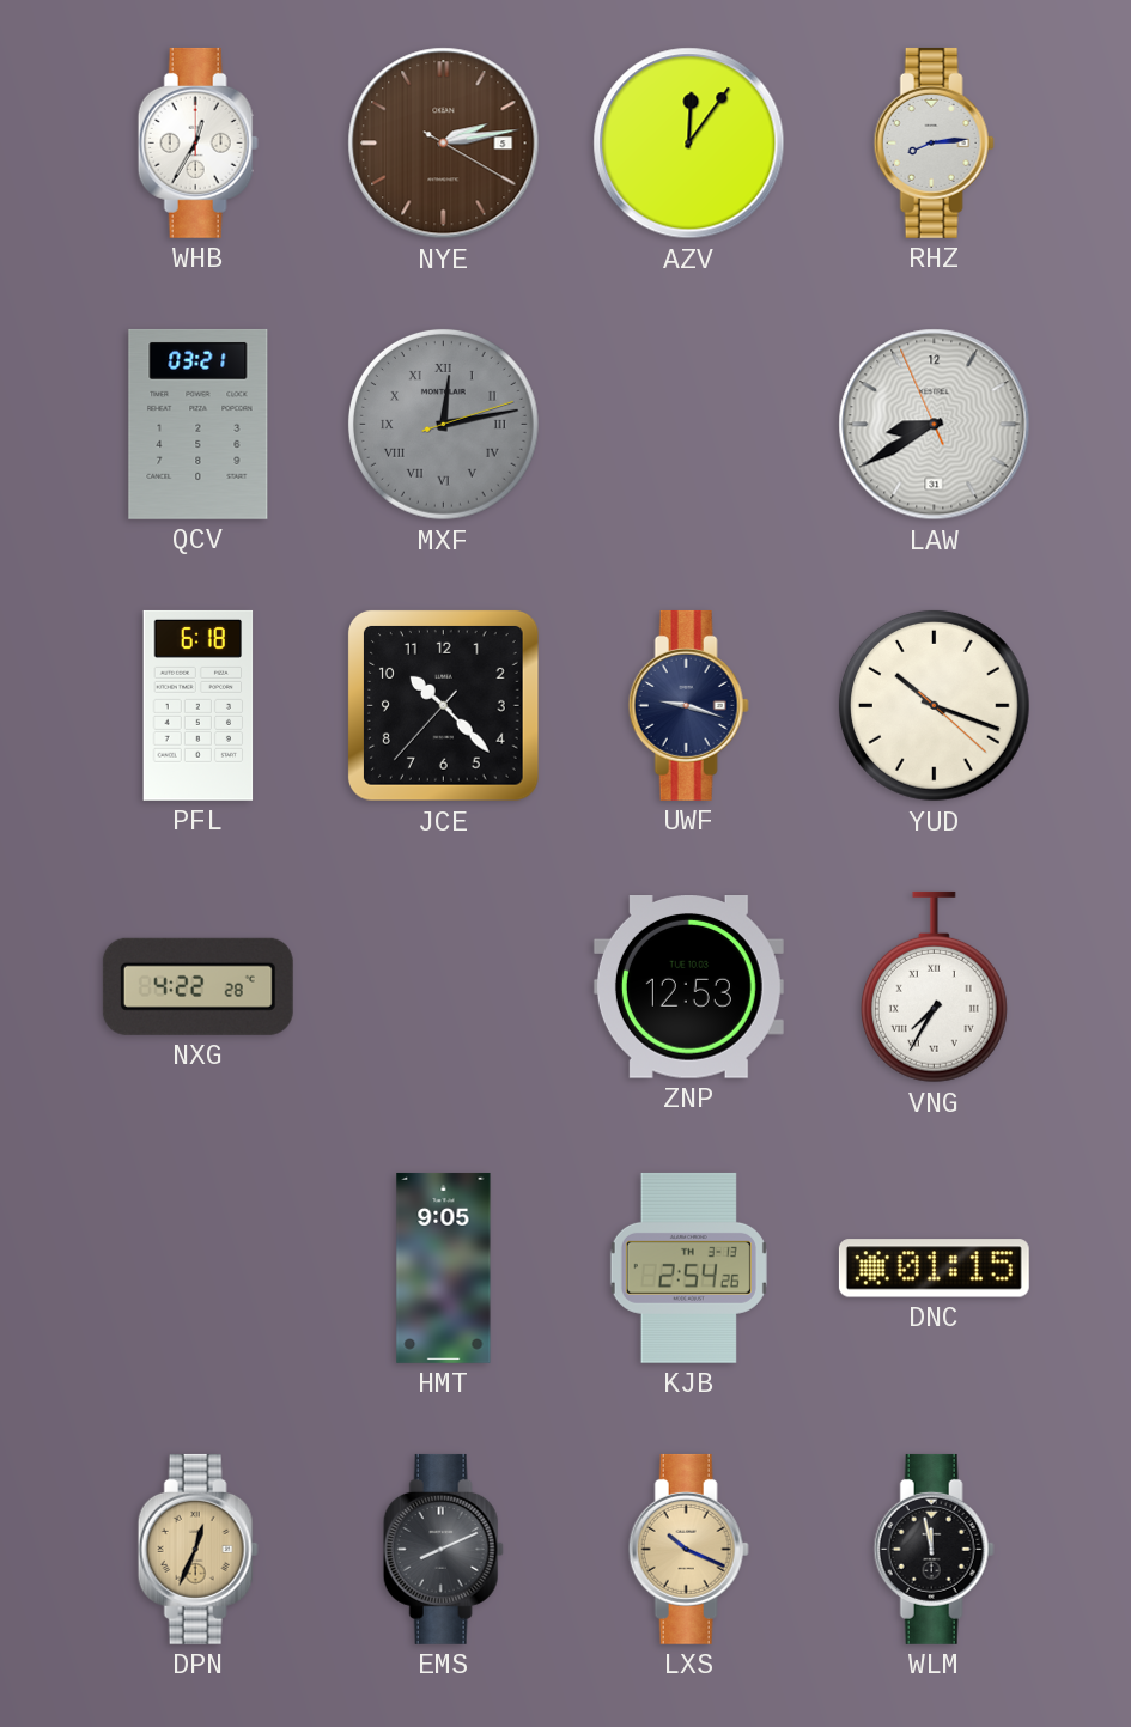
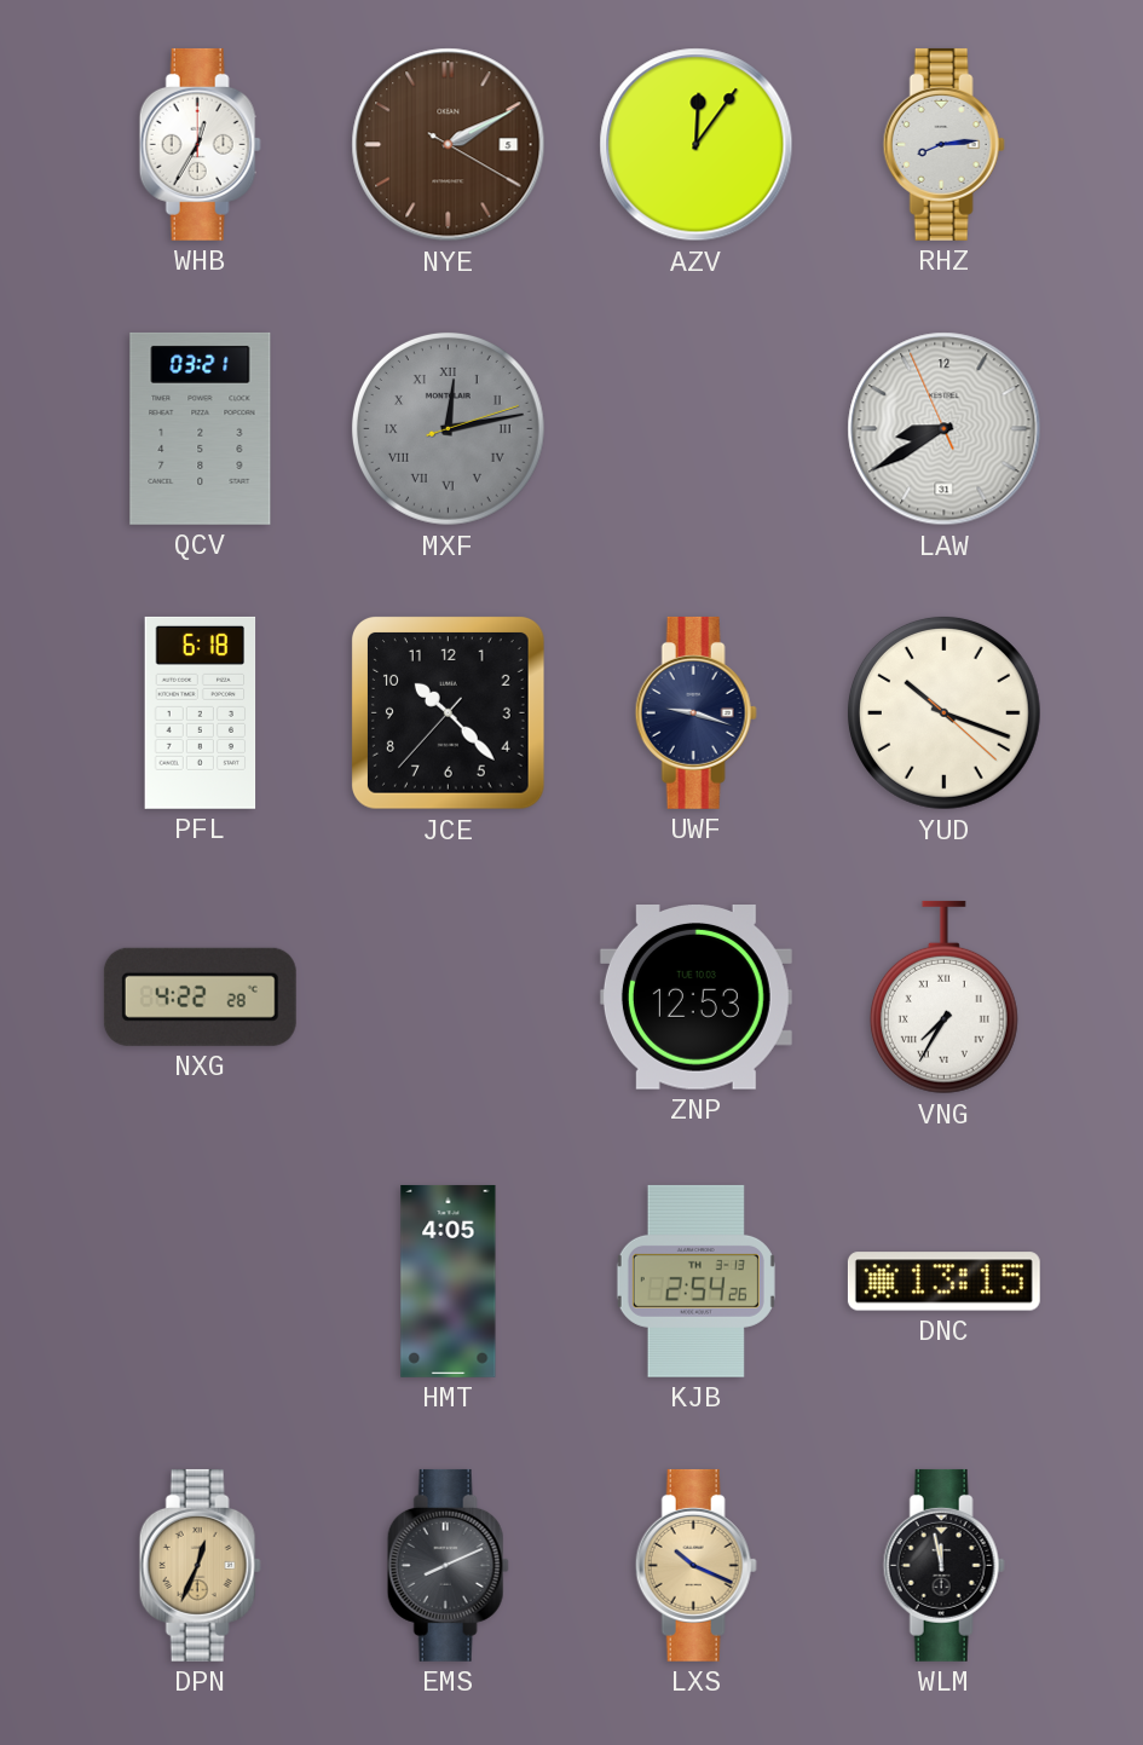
NYE: 2:13 -> 2:10
HMT: 9:05 -> 4:05
DNC: 01:15 -> 13:15
